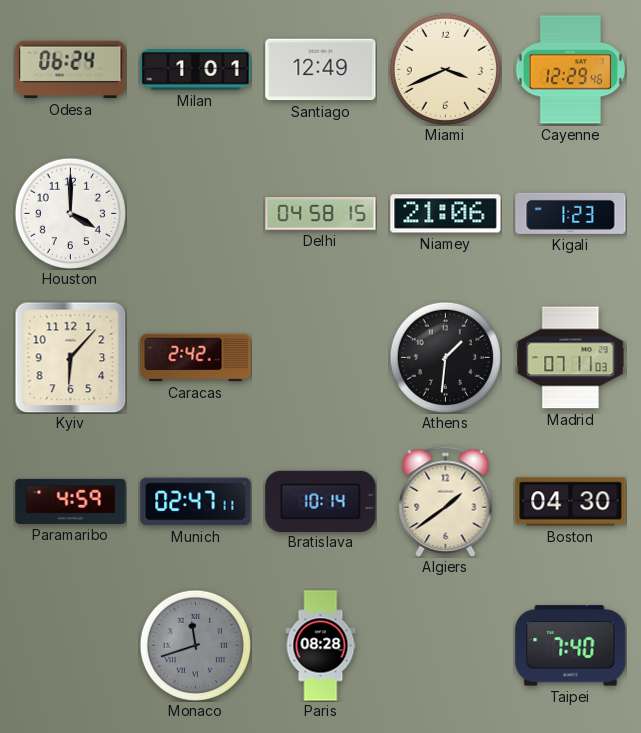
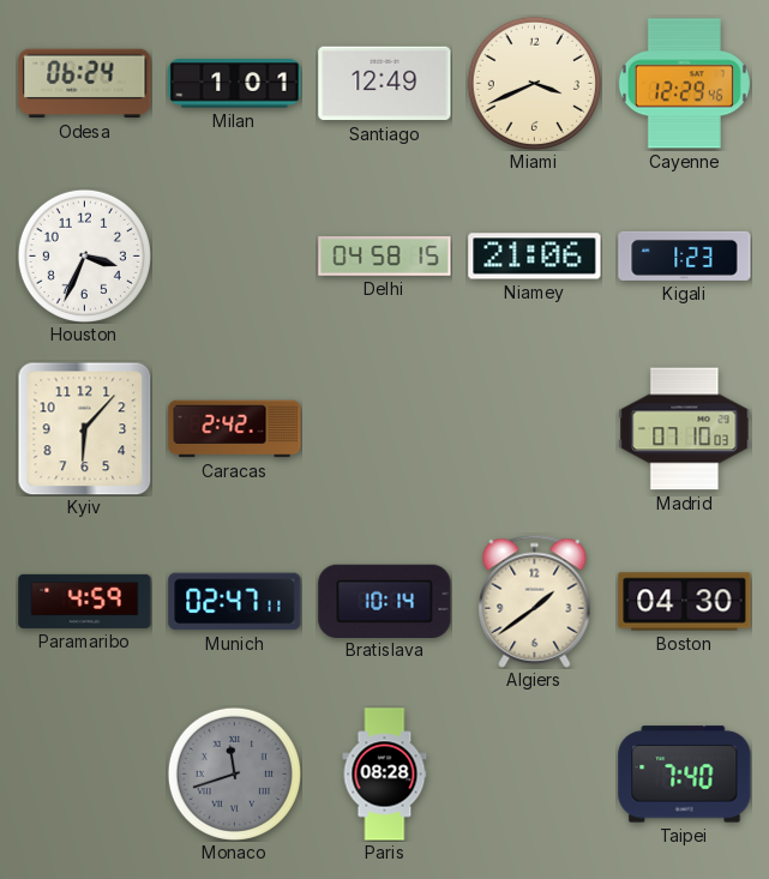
Houston: 4:00 -> 3:34
Athens: 1:31 -> none
Madrid: 07:11 -> 07:10
